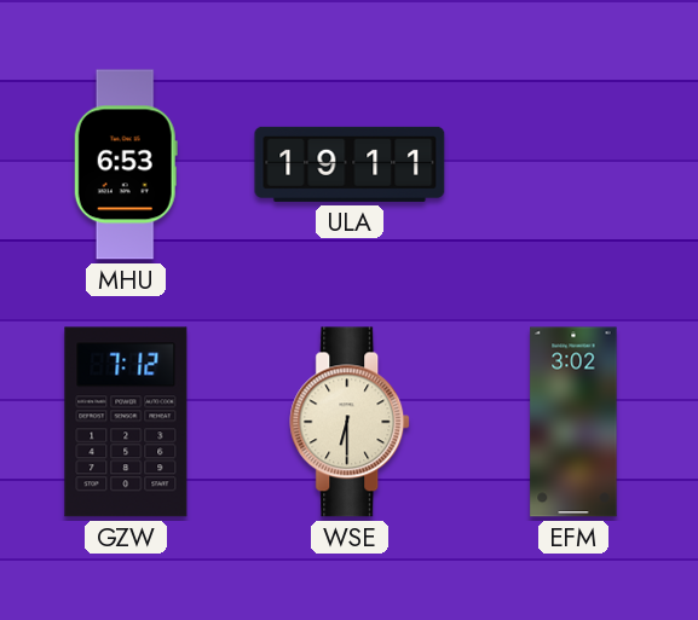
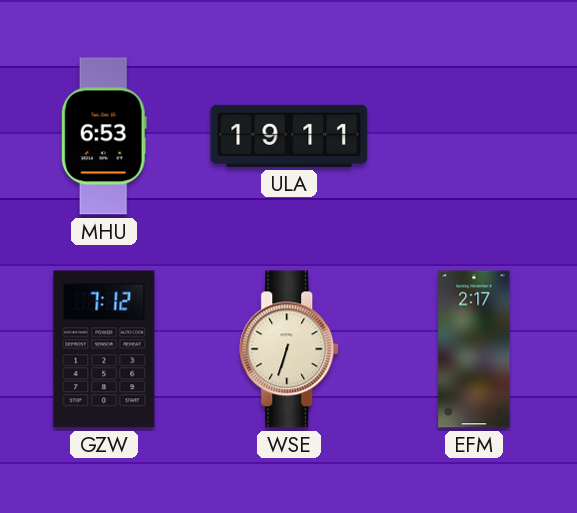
WSE: 6:30 -> 6:33
EFM: 3:02 -> 2:17
